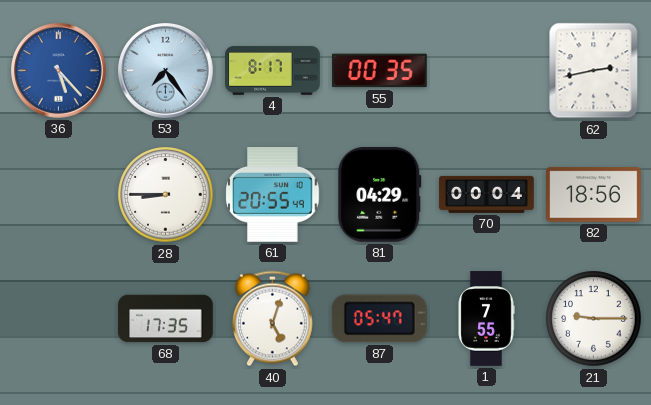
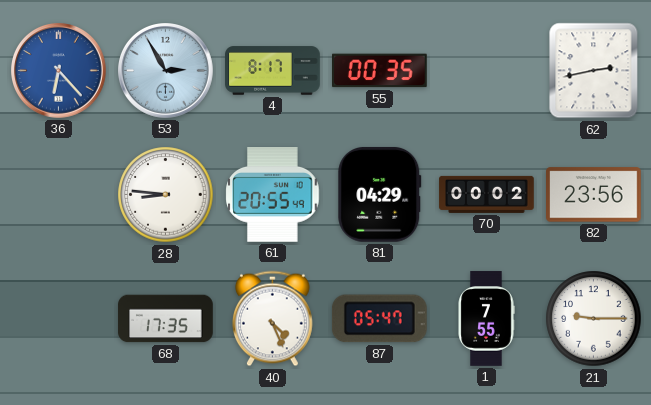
36: 5:23 -> 6:23
53: 7:24 -> 2:55
28: 8:45 -> 8:46
70: 00:04 -> 00:02
82: 18:56 -> 23:56
40: 5:03 -> 4:26
